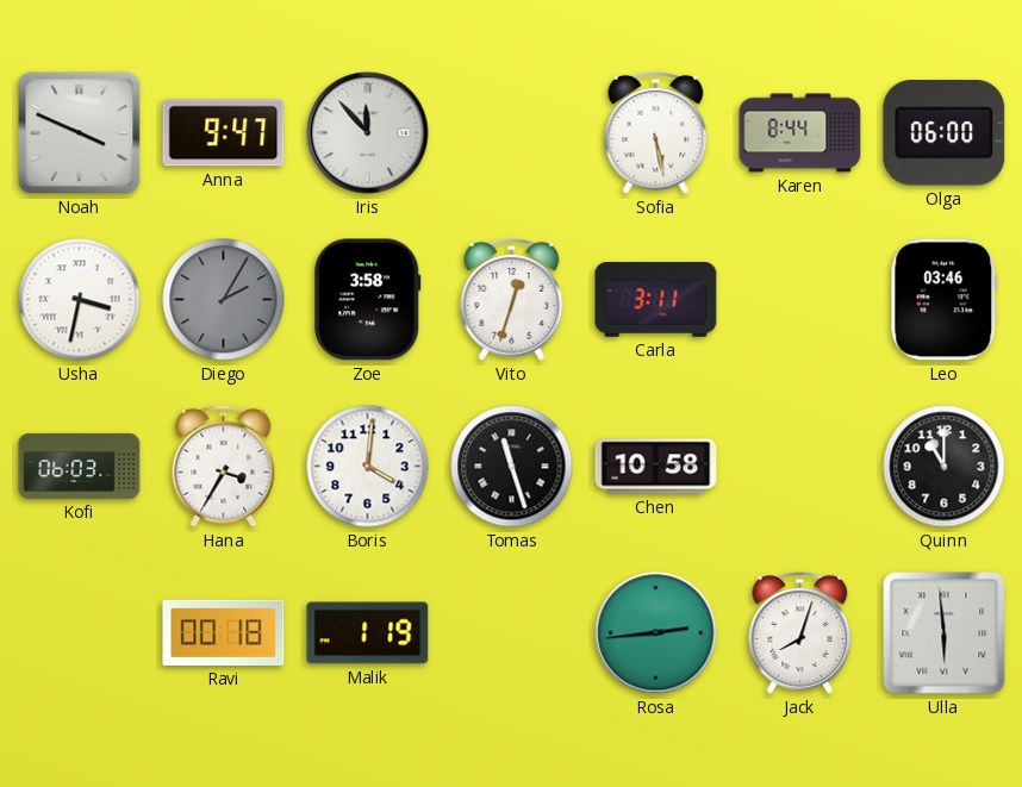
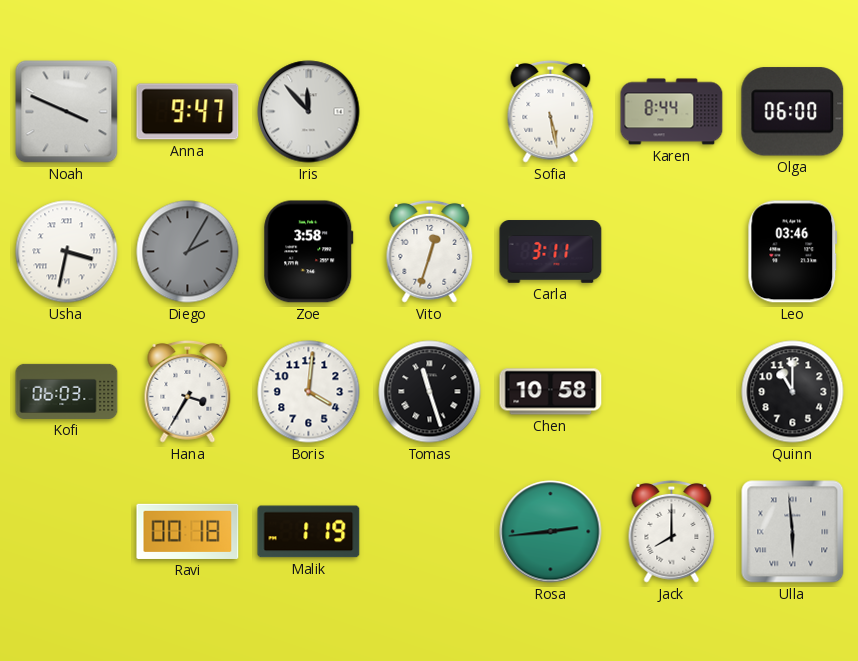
Jack: 8:03 -> 8:00
